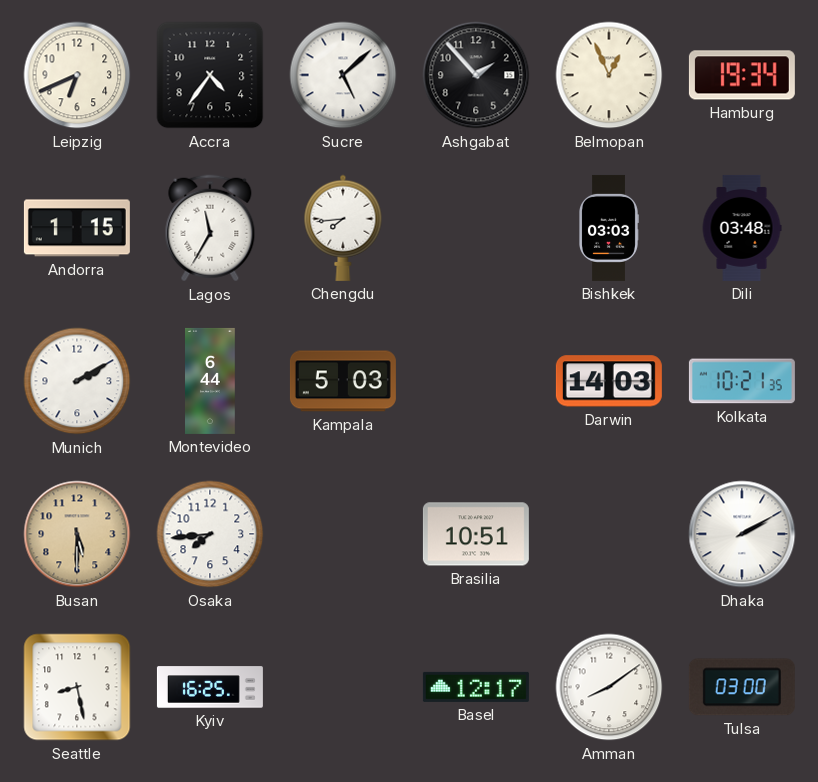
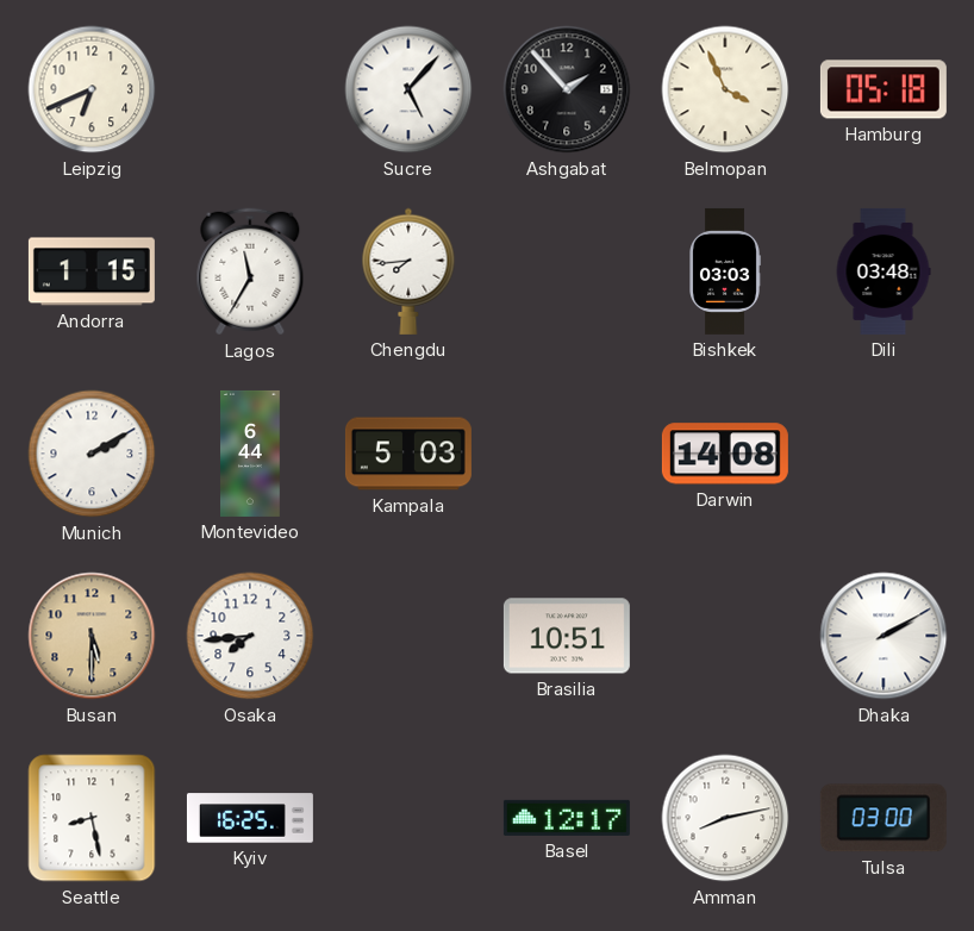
Accra: 4:36 -> none
Sucre: 5:08 -> 5:07
Belmopan: 12:56 -> 3:56
Hamburg: 19:34 -> 05:18
Darwin: 14:03 -> 14:08
Kolkata: 10:21 -> none
Amman: 8:09 -> 8:13
